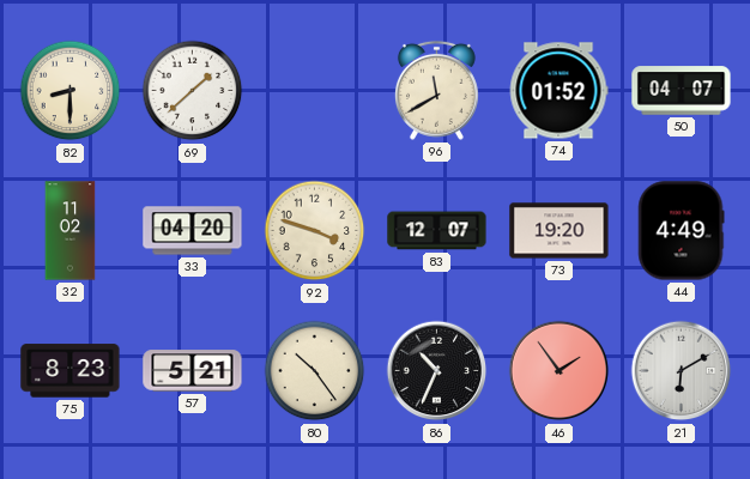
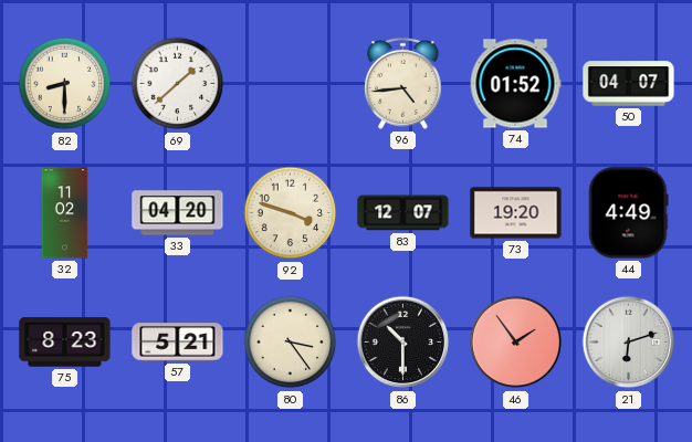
96: 11:40 -> 4:44
80: 10:24 -> 3:24
86: 10:34 -> 10:30
21: 6:10 -> 6:12
